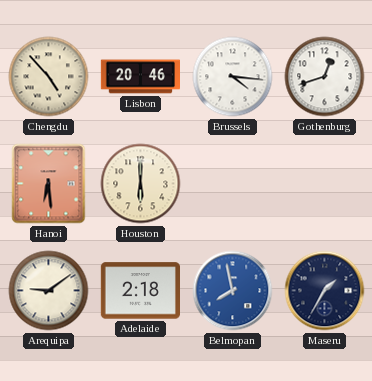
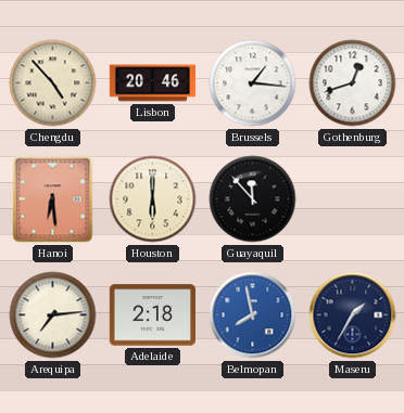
Brussels: 4:16 -> 1:16
Guayaquil: none -> 11:53
Arequipa: 9:09 -> 7:14
